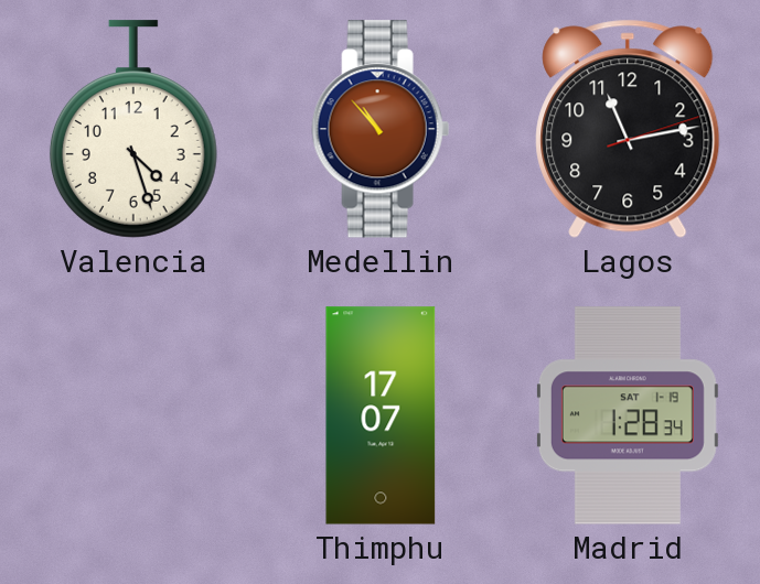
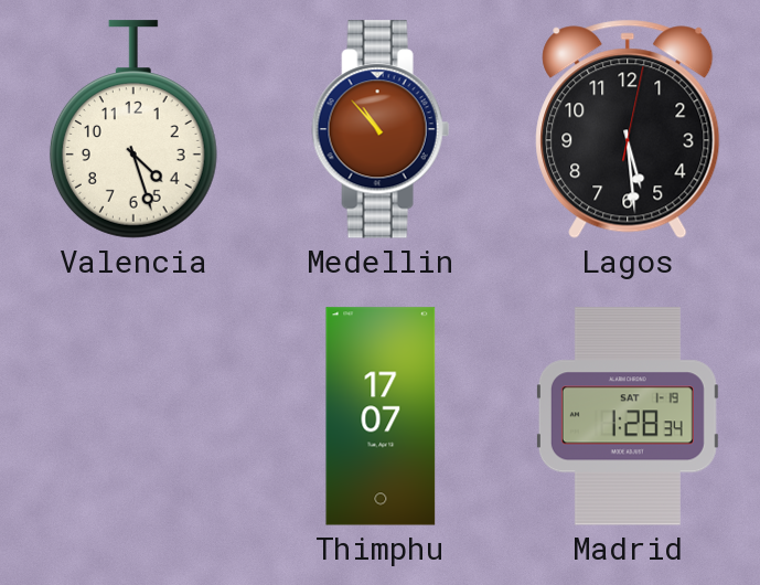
Lagos: 11:13 -> 5:29
